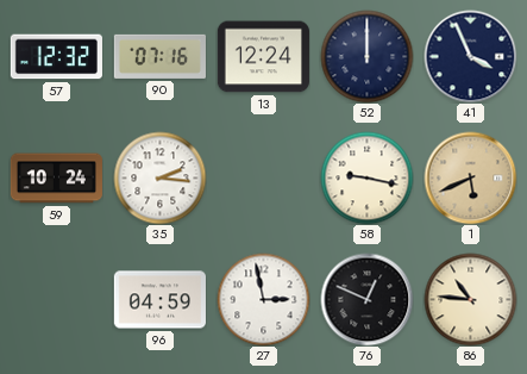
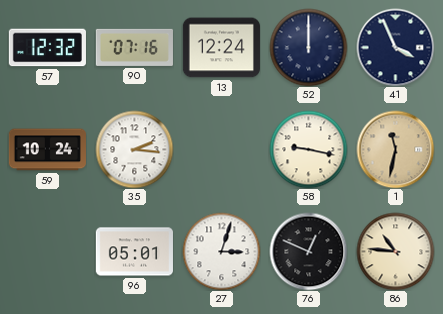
1: 5:41 -> 11:32
96: 04:59 -> 05:01
27: 2:58 -> 3:03
